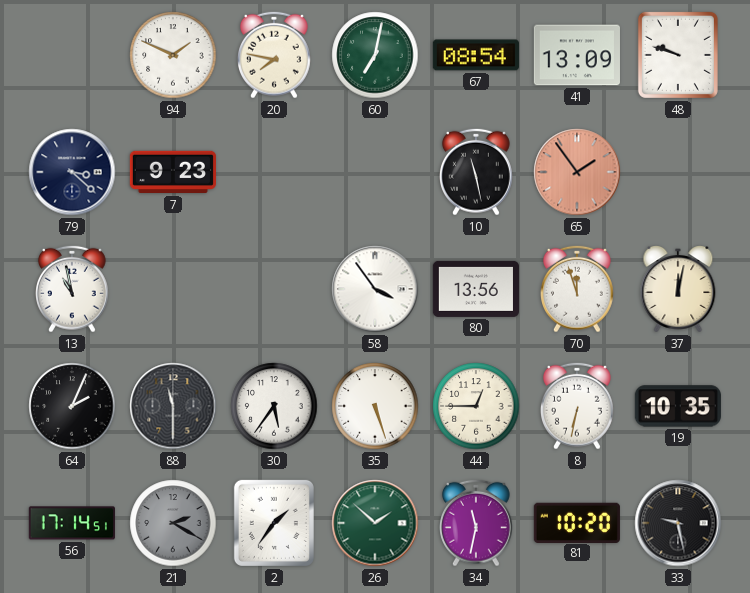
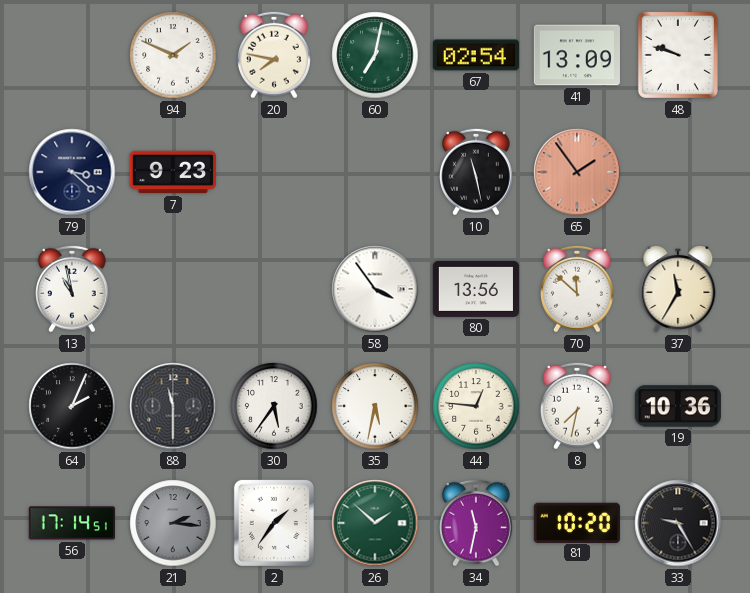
67: 08:54 -> 02:54
70: 11:57 -> 11:52
37: 12:02 -> 11:35
35: 5:27 -> 5:32
44: 12:45 -> 12:46
8: 6:32 -> 7:32
19: 10:35 -> 10:36
21: 2:20 -> 2:16
33: 9:28 -> 9:25
